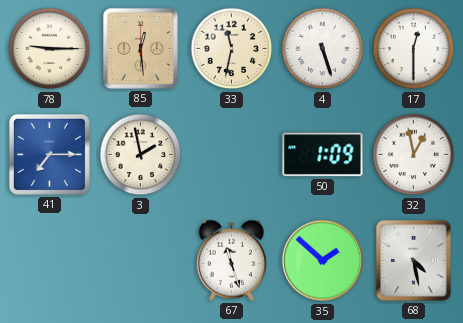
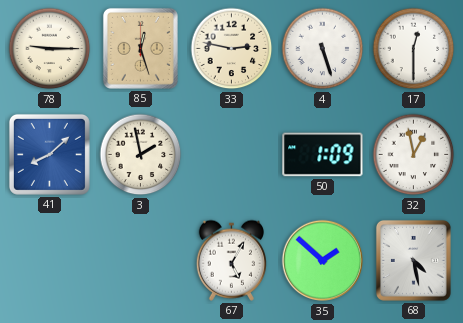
85: 12:29 -> 12:27
33: 11:32 -> 2:47
41: 7:15 -> 8:08
67: 11:27 -> 5:05
